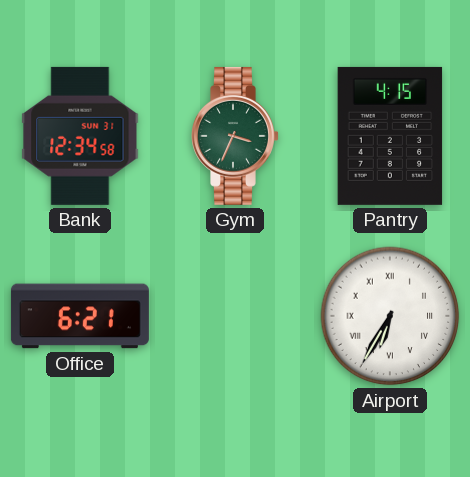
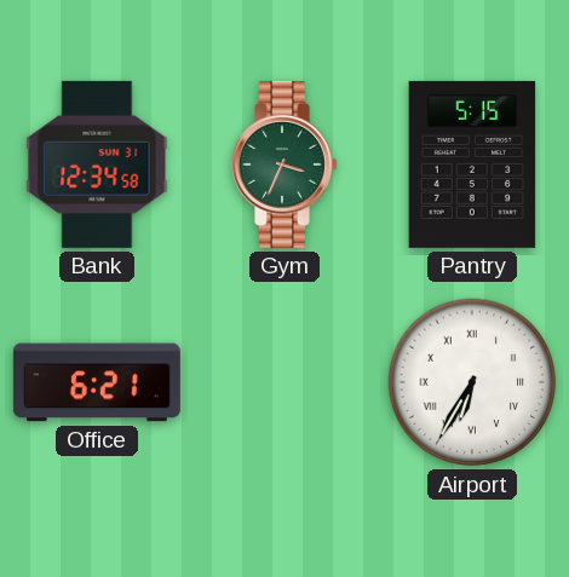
Pantry: 4:15 -> 5:15
